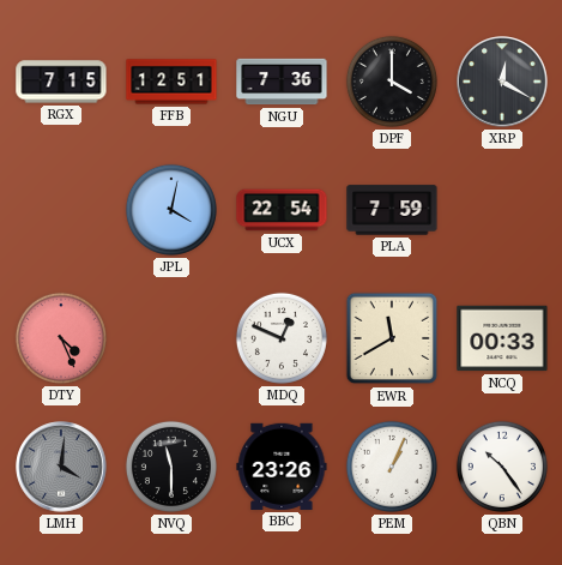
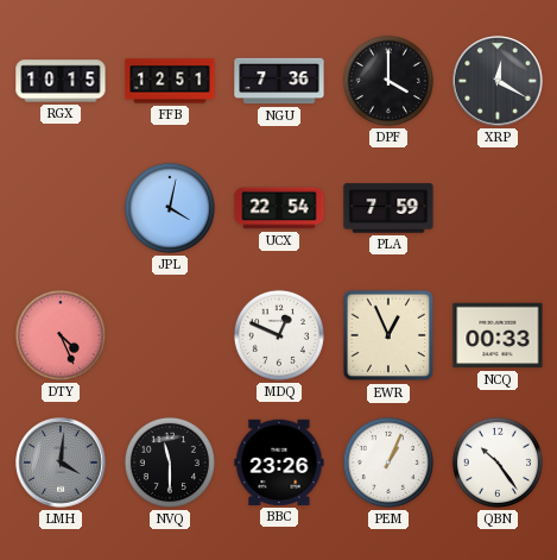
RGX: 7:15 -> 10:15
EWR: 11:40 -> 12:56
